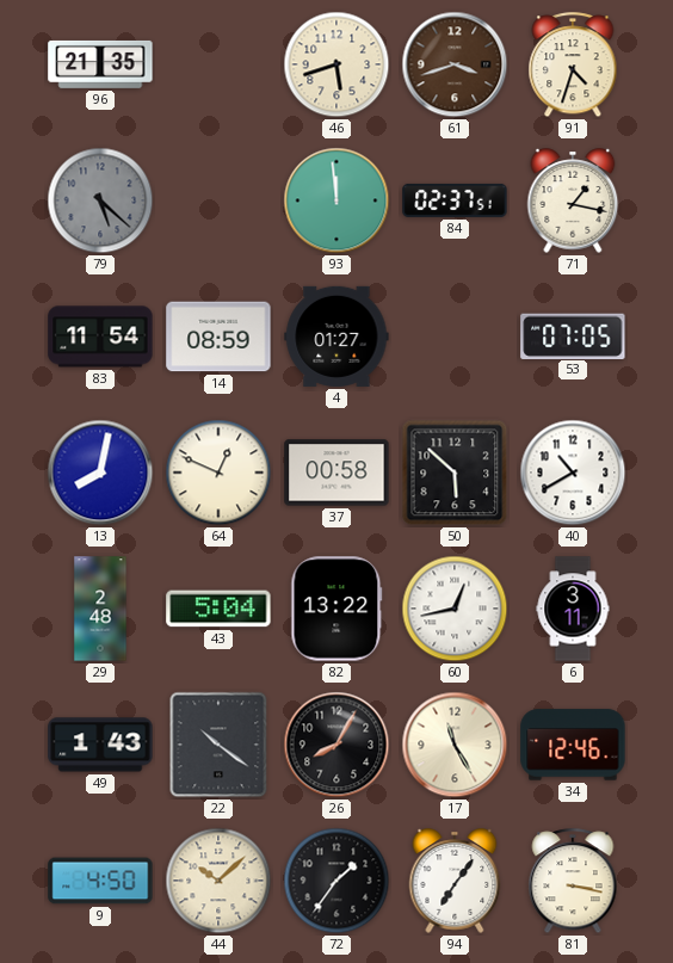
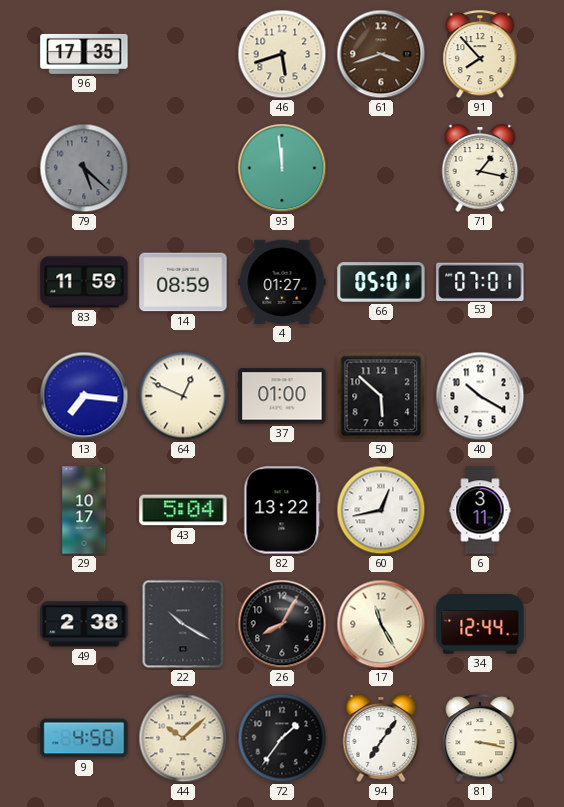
96: 21:35 -> 17:35
91: 4:33 -> 7:53
84: 02:37 -> none
83: 11:54 -> 11:59
66: none -> 05:01
53: 07:05 -> 07:01
13: 8:02 -> 7:16
37: 00:58 -> 01:00
40: 10:40 -> 10:20
29: 2:48 -> 10:17
49: 1:43 -> 2:38
22: 10:21 -> 10:20
34: 12:46 -> 12:44
